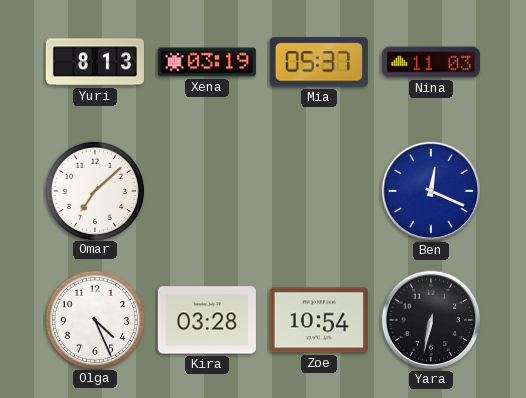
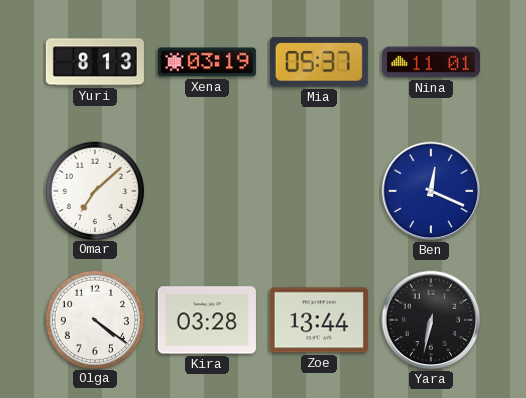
Nina: 11:03 -> 11:01
Olga: 4:26 -> 4:21
Zoe: 10:54 -> 13:44
